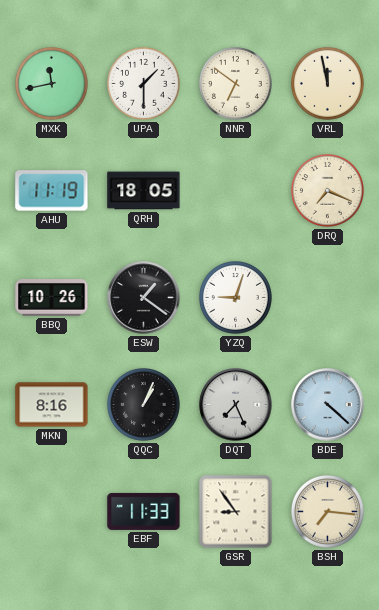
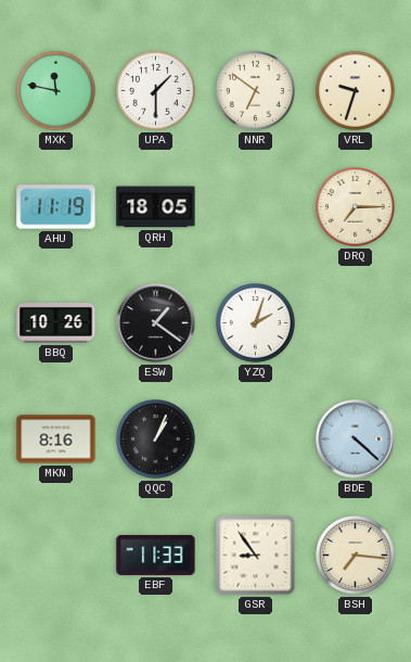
MXK: 11:43 -> 11:47
VRL: 11:58 -> 9:33
DRQ: 7:19 -> 7:15
YZQ: 9:03 -> 2:03
DQT: 7:26 -> none
